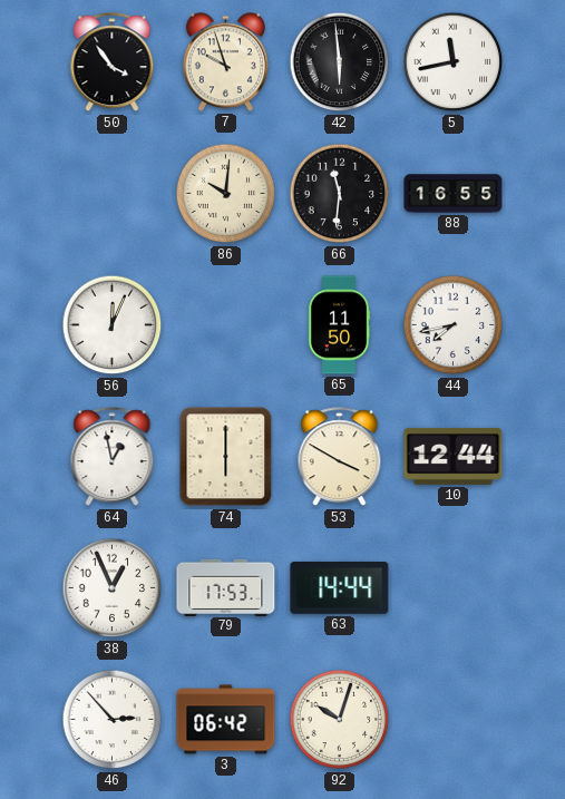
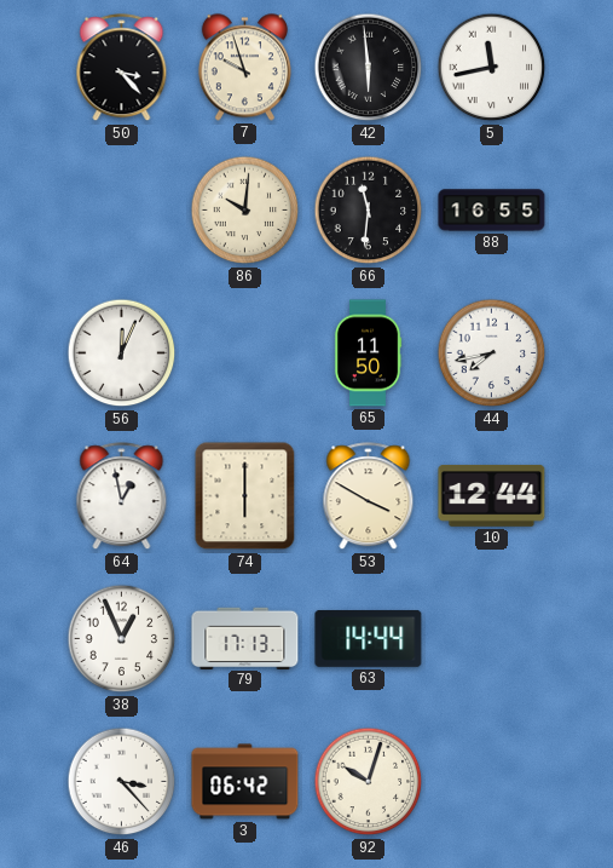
50: 3:54 -> 3:23
79: 17:53 -> 17:13
46: 2:53 -> 3:23
